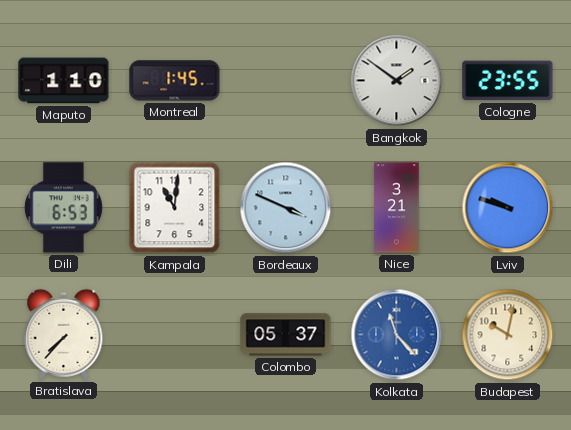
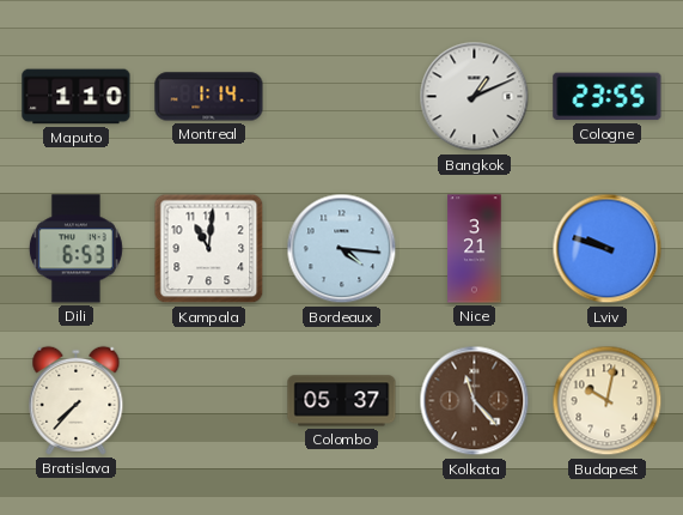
Montreal: 1:45 -> 1:14
Bangkok: 1:51 -> 1:11
Bordeaux: 3:49 -> 4:16
Kolkata dial: blue -> brown
